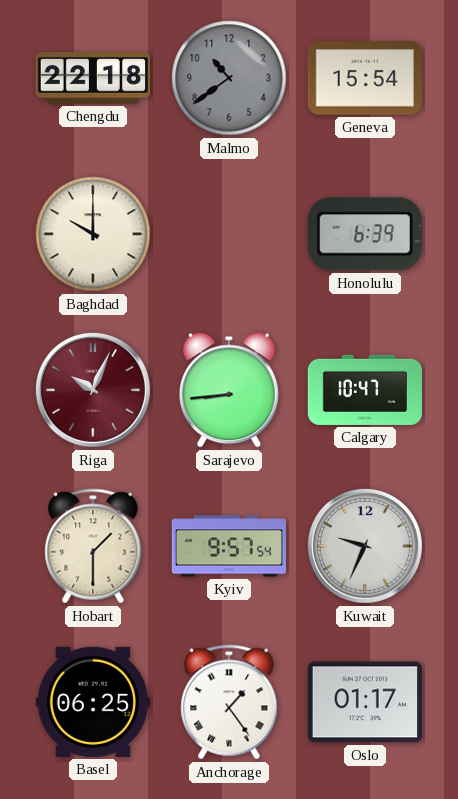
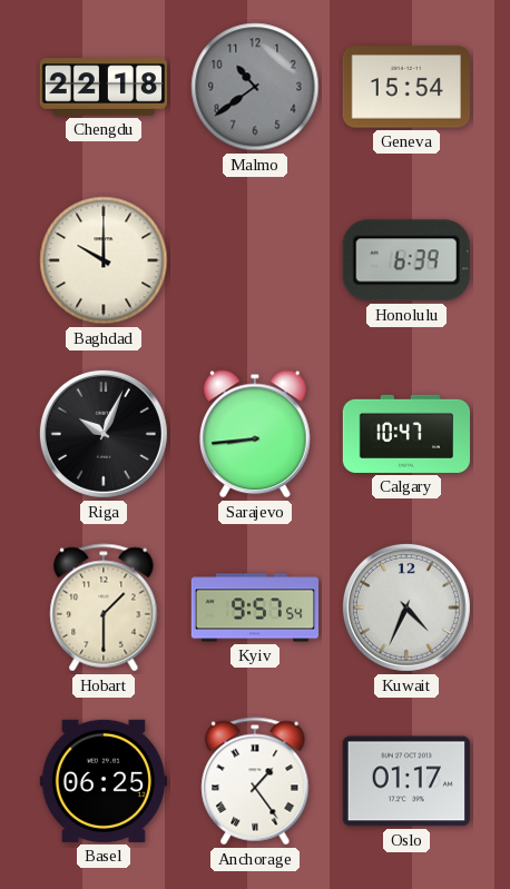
Riga dial: burgundy -> black
Kuwait: 9:34 -> 4:34
